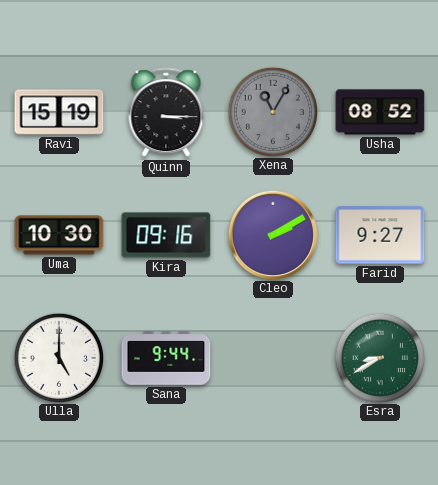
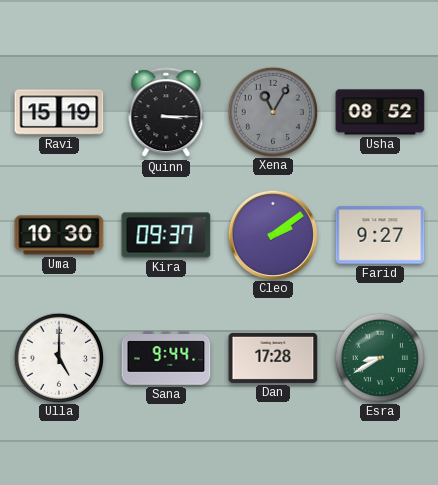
Kira: 09:16 -> 09:37
Cleo: 2:10 -> 2:09
Dan: none -> 17:28
